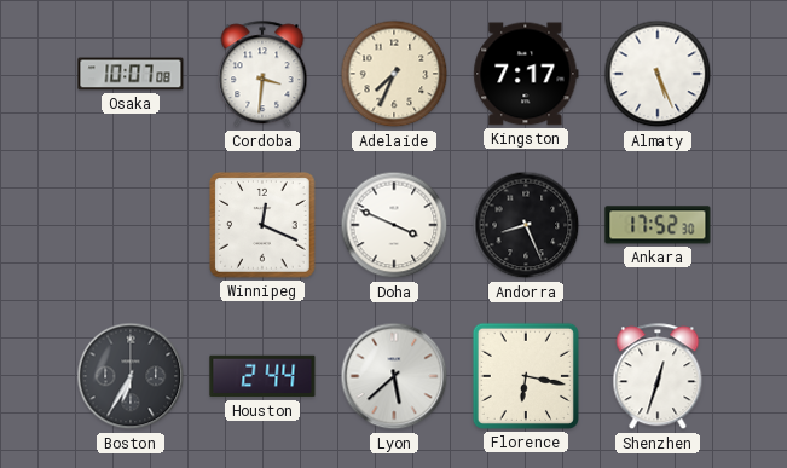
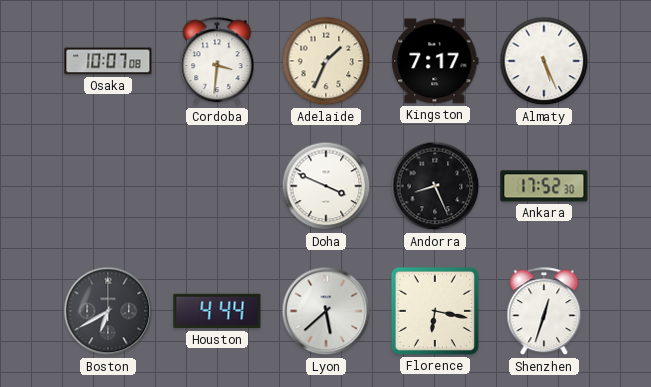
Adelaide: 7:34 -> 1:34
Winnipeg: 12:19 -> none
Boston: 6:35 -> 6:40
Houston: 2:44 -> 4:44
